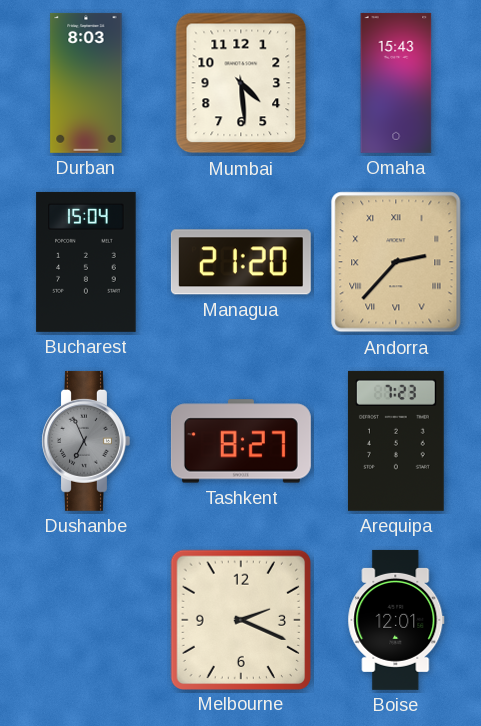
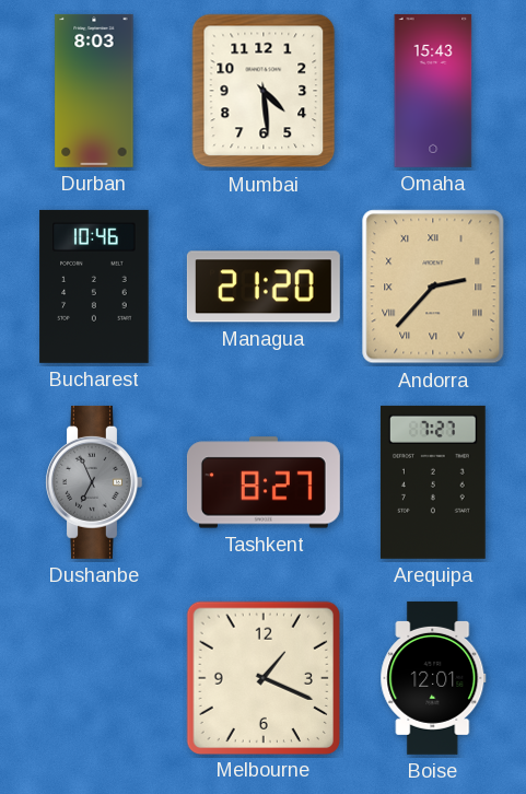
Bucharest: 15:04 -> 10:46
Arequipa: 7:23 -> 7:27
Melbourne: 2:19 -> 1:19
